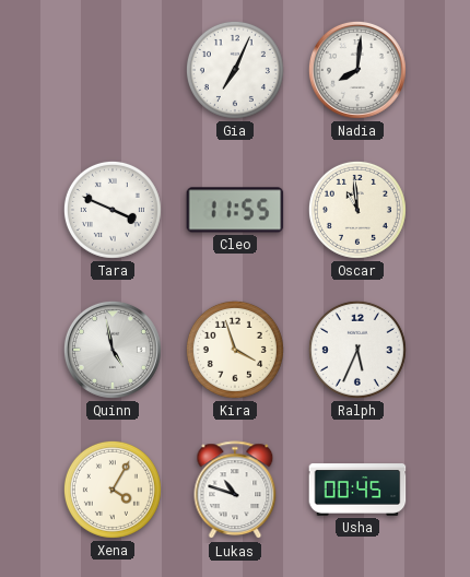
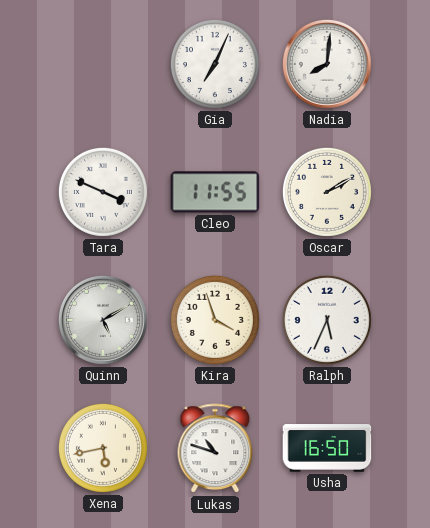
Oscar: 10:59 -> 2:10
Quinn: 4:58 -> 5:10
Xena: 4:05 -> 5:43
Usha: 00:45 -> 16:50
